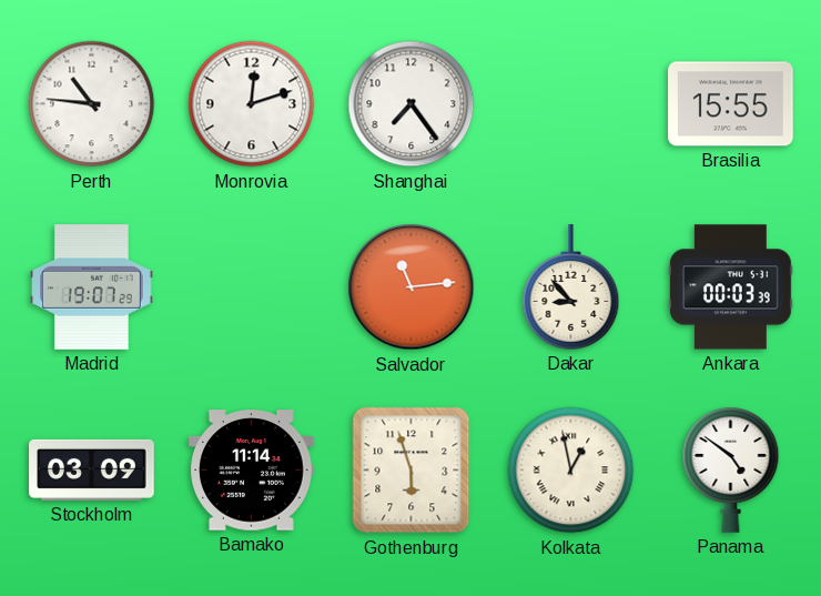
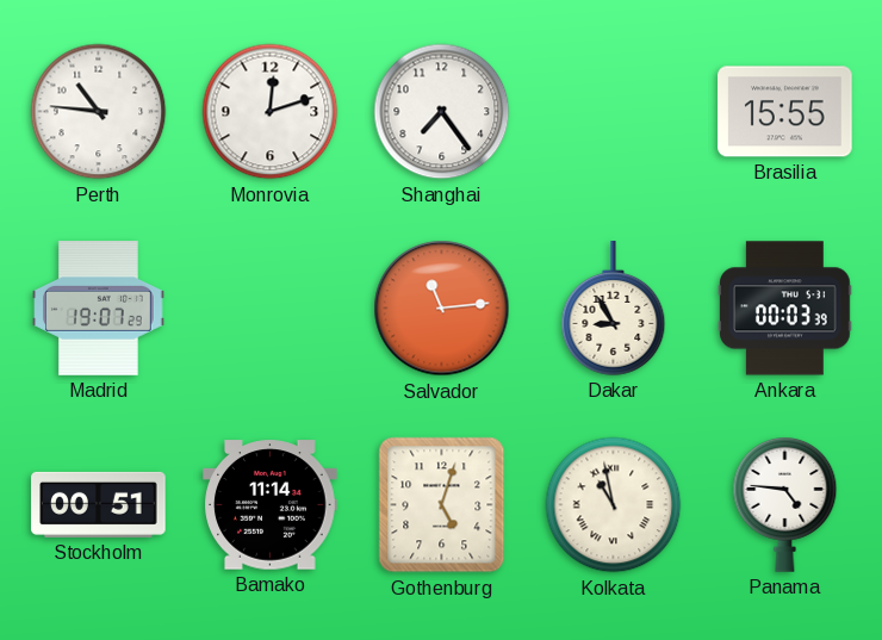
Dakar: 8:53 -> 8:55
Stockholm: 03:09 -> 00:51
Gothenburg: 5:57 -> 5:03
Kolkata: 12:58 -> 10:58
Panama: 4:51 -> 4:46
